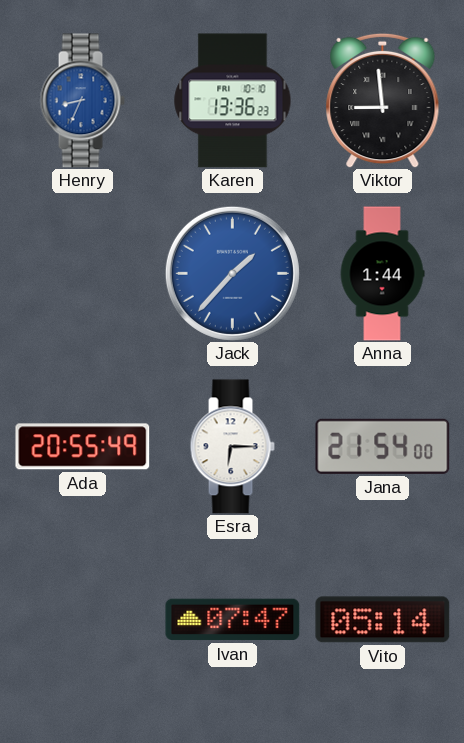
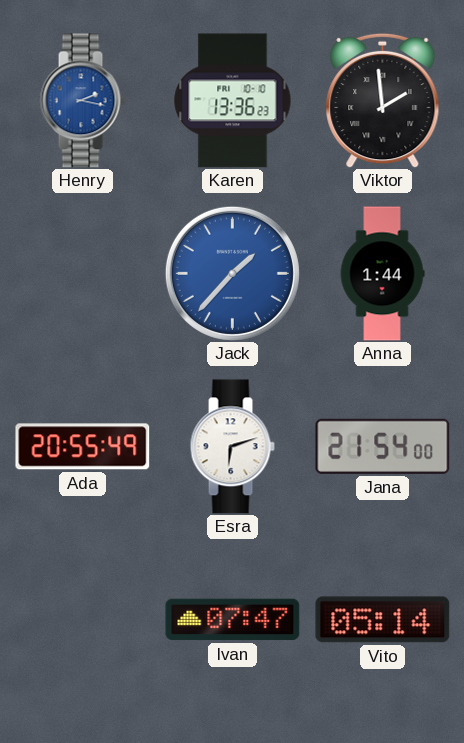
Henry: 8:34 -> 2:17
Viktor: 8:59 -> 1:59
Esra: 6:15 -> 6:12
